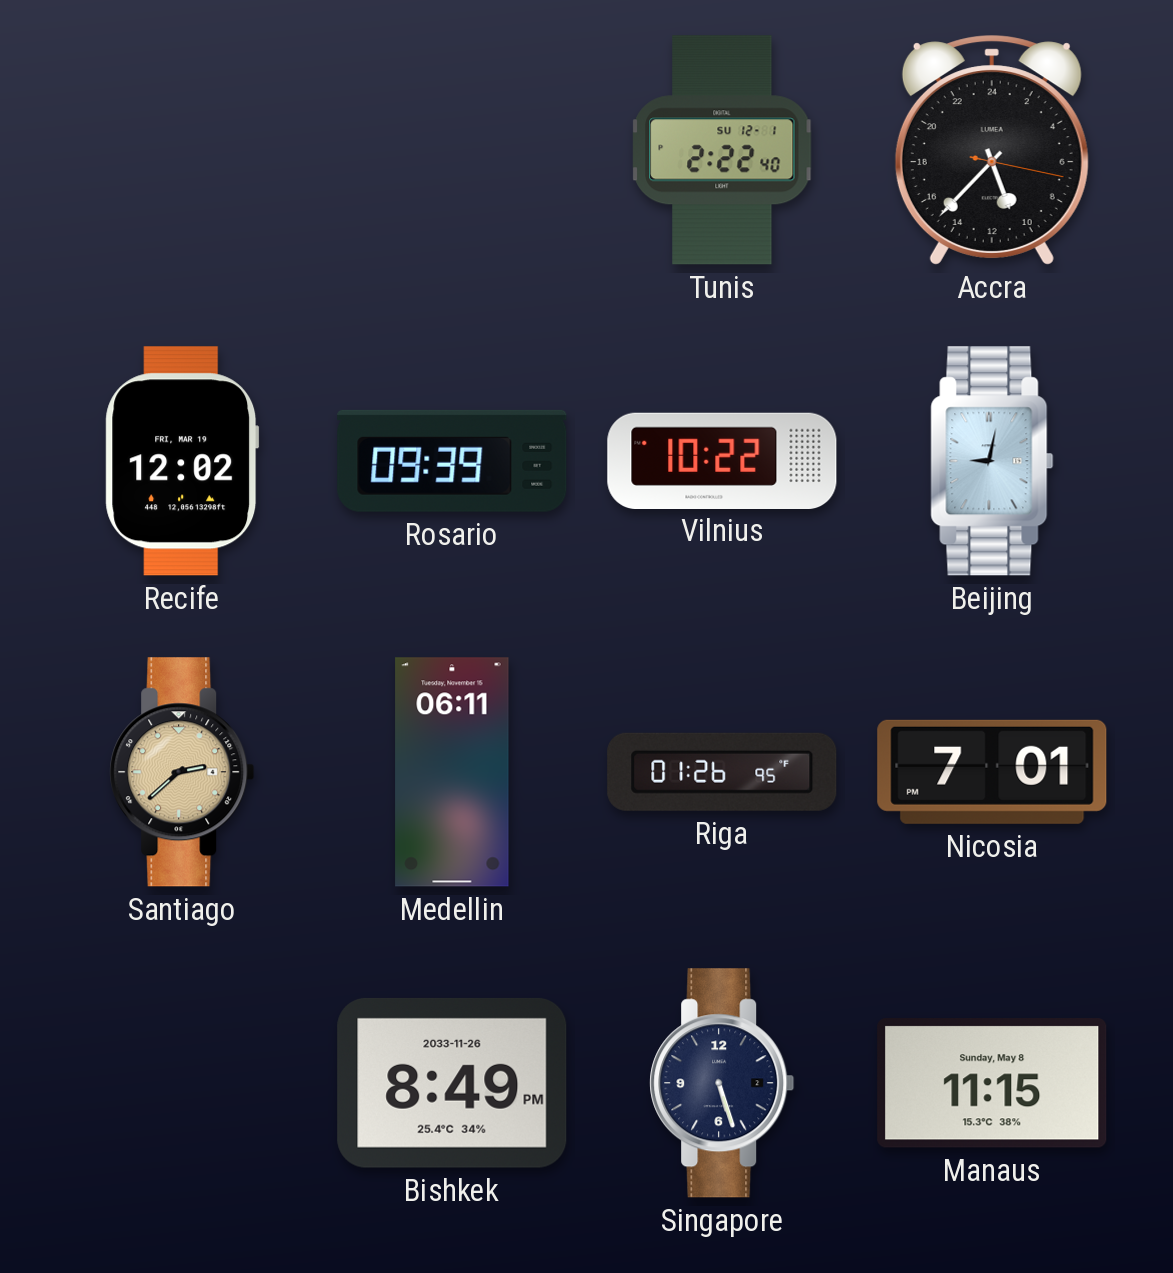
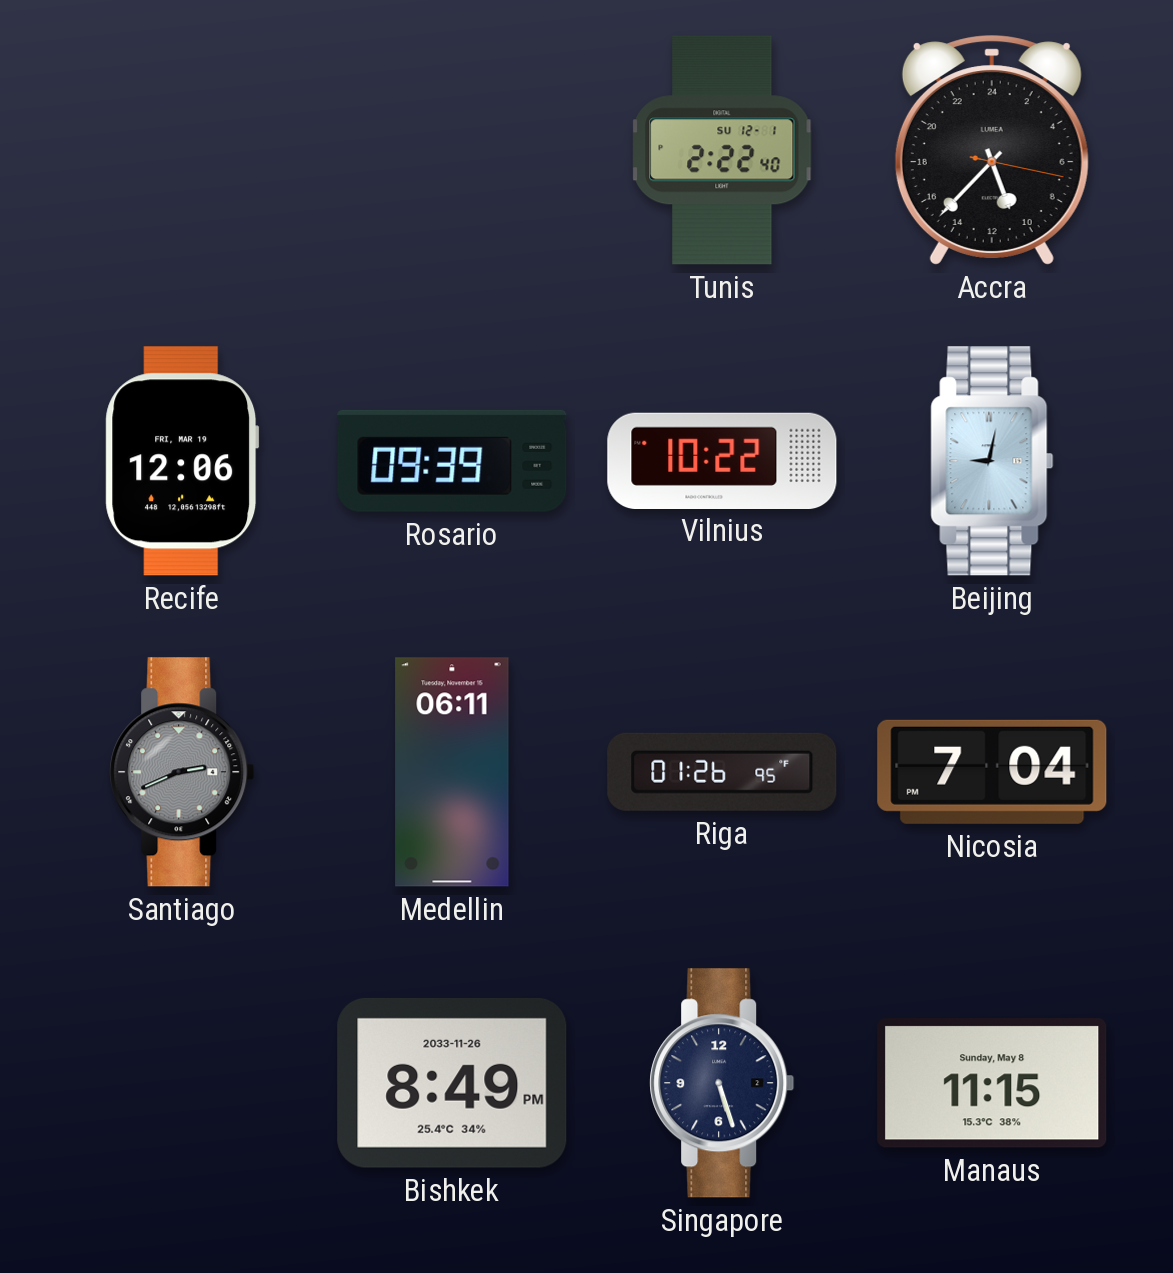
Recife: 12:02 -> 12:06
Santiago: 2:38 -> 2:41
Santiago dial: champagne -> grey
Nicosia: 7:01 -> 7:04
